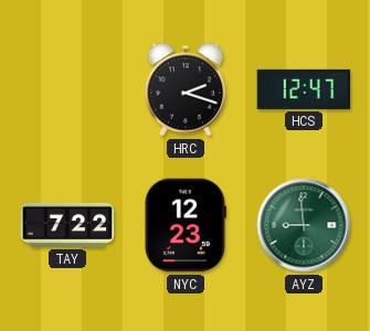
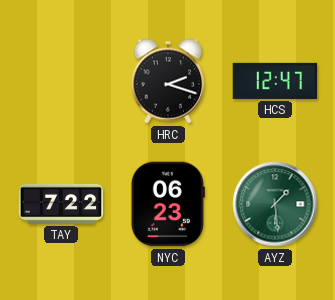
NYC: 12:23 -> 06:23
AYZ: 8:59 -> 1:29
